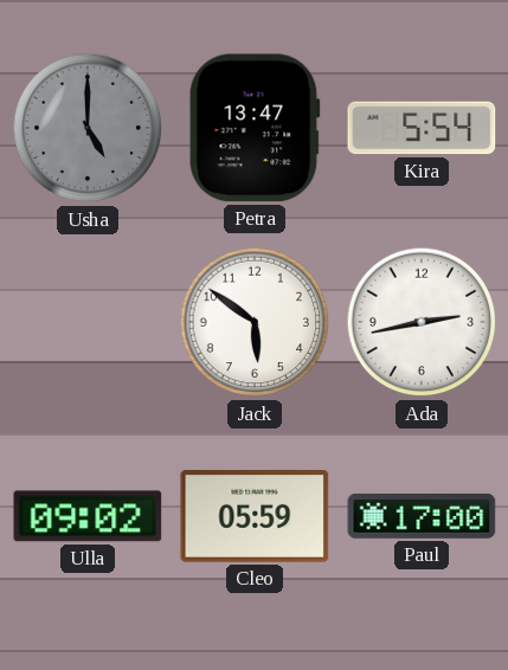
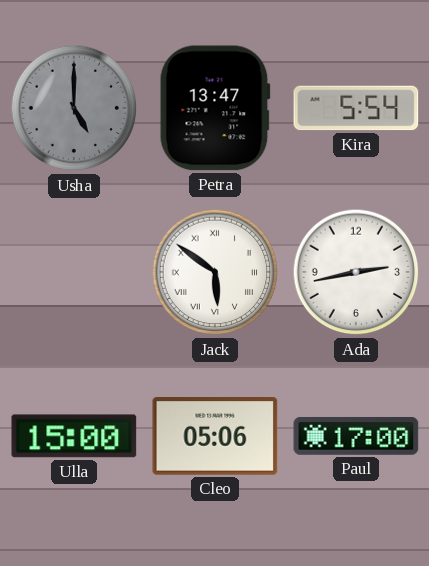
Jack numerals: Arabic -> Roman
Ulla: 09:02 -> 15:00
Cleo: 05:59 -> 05:06
